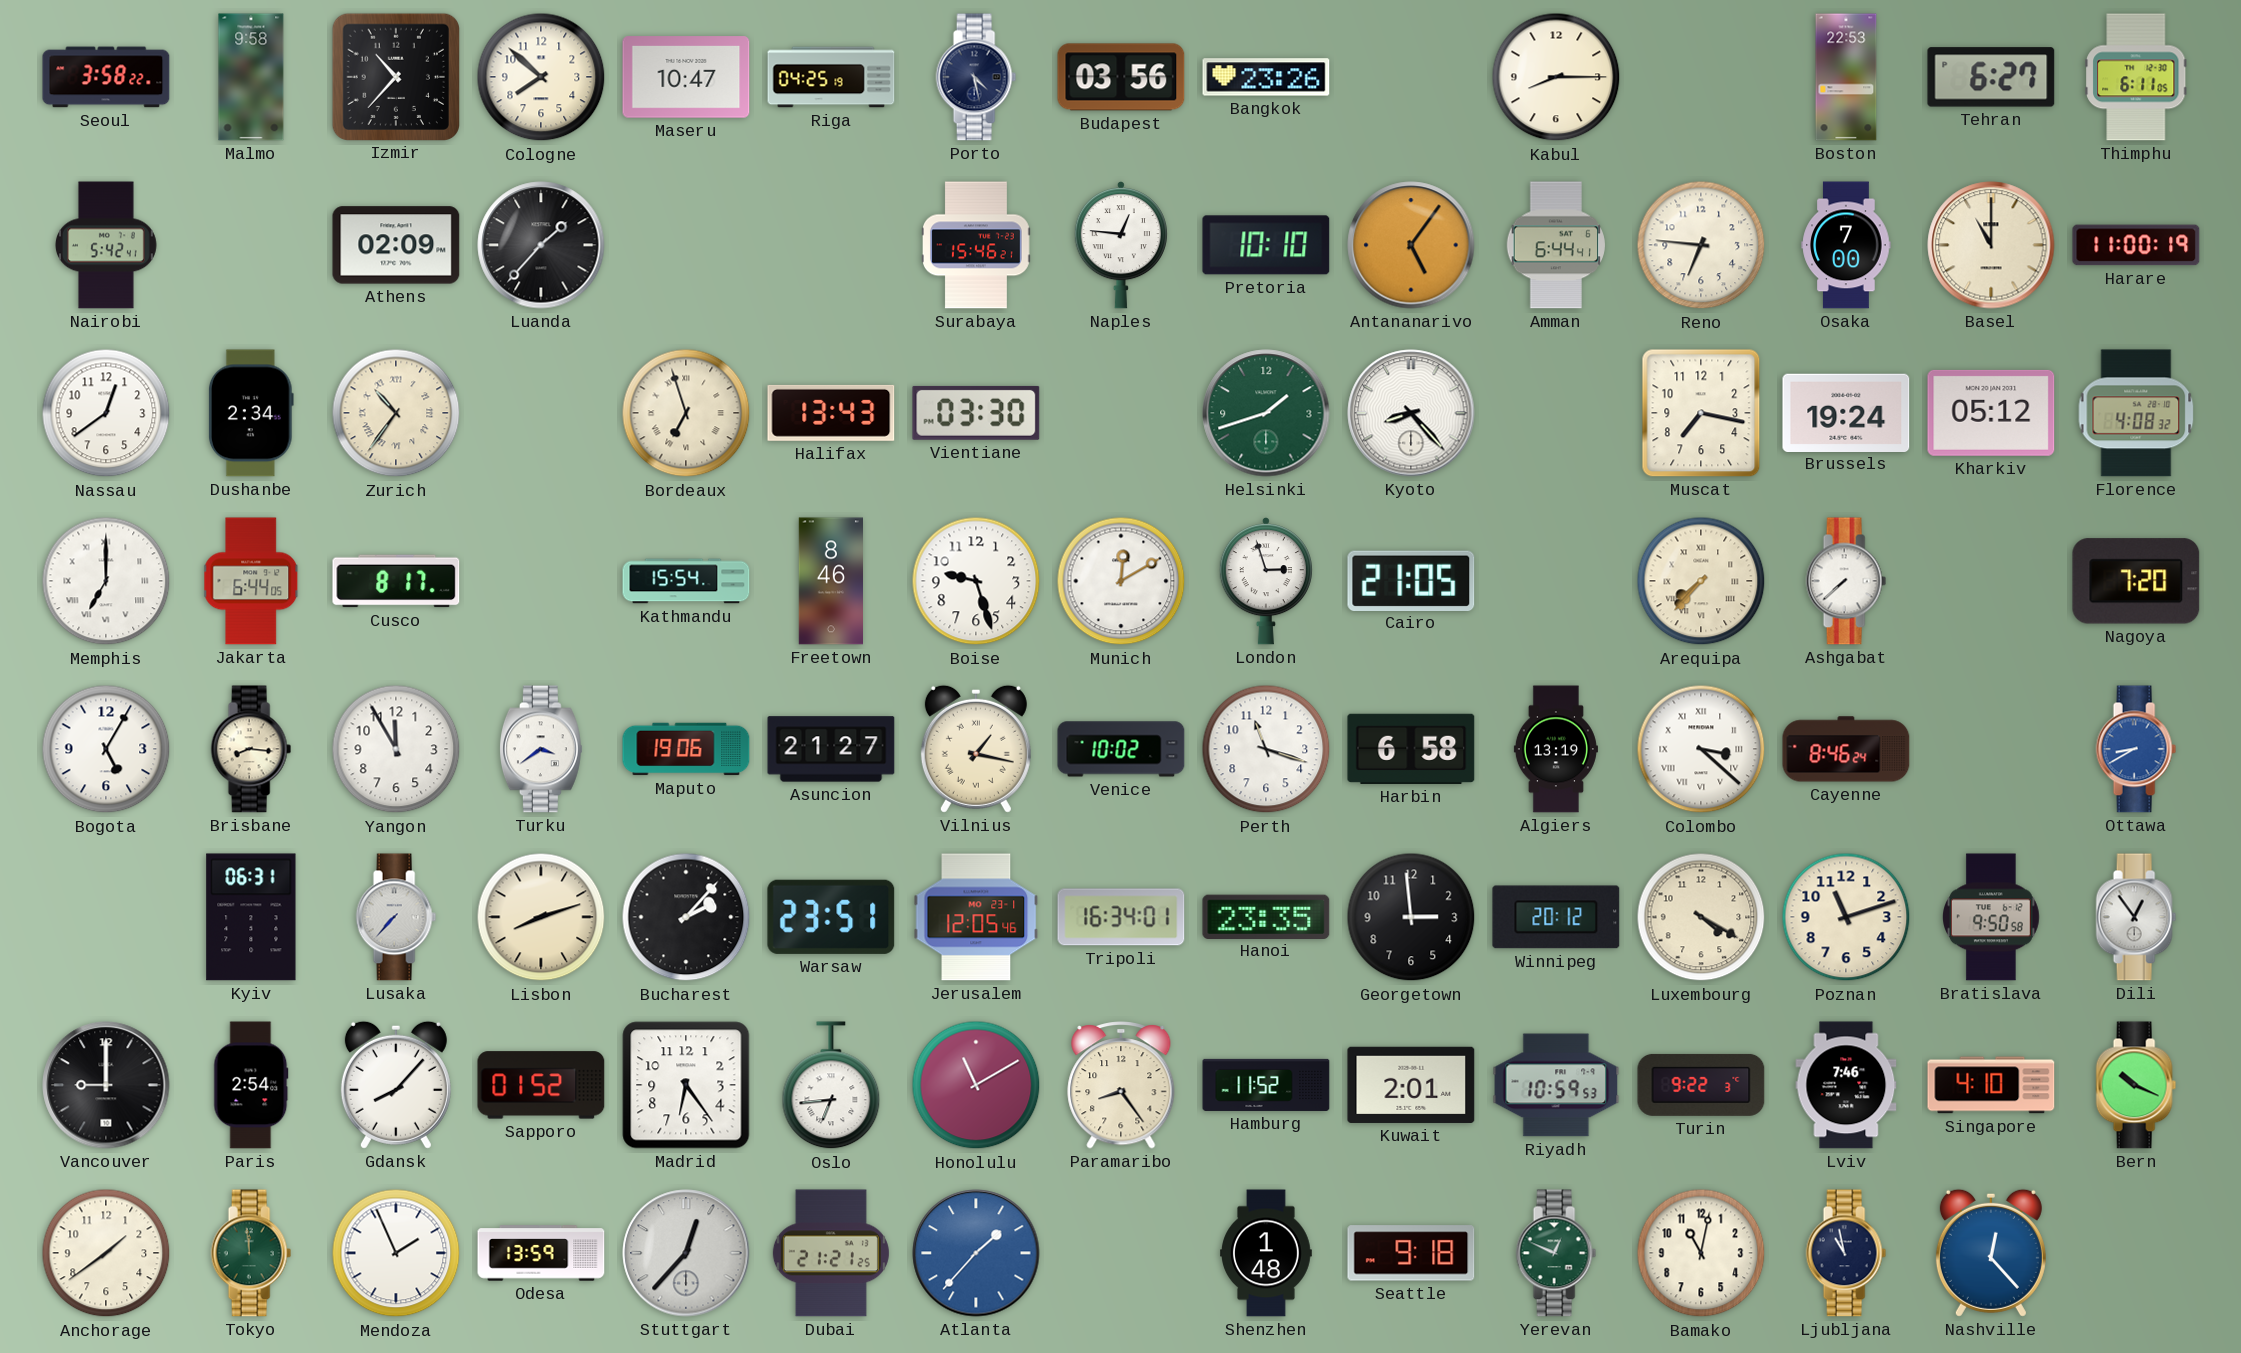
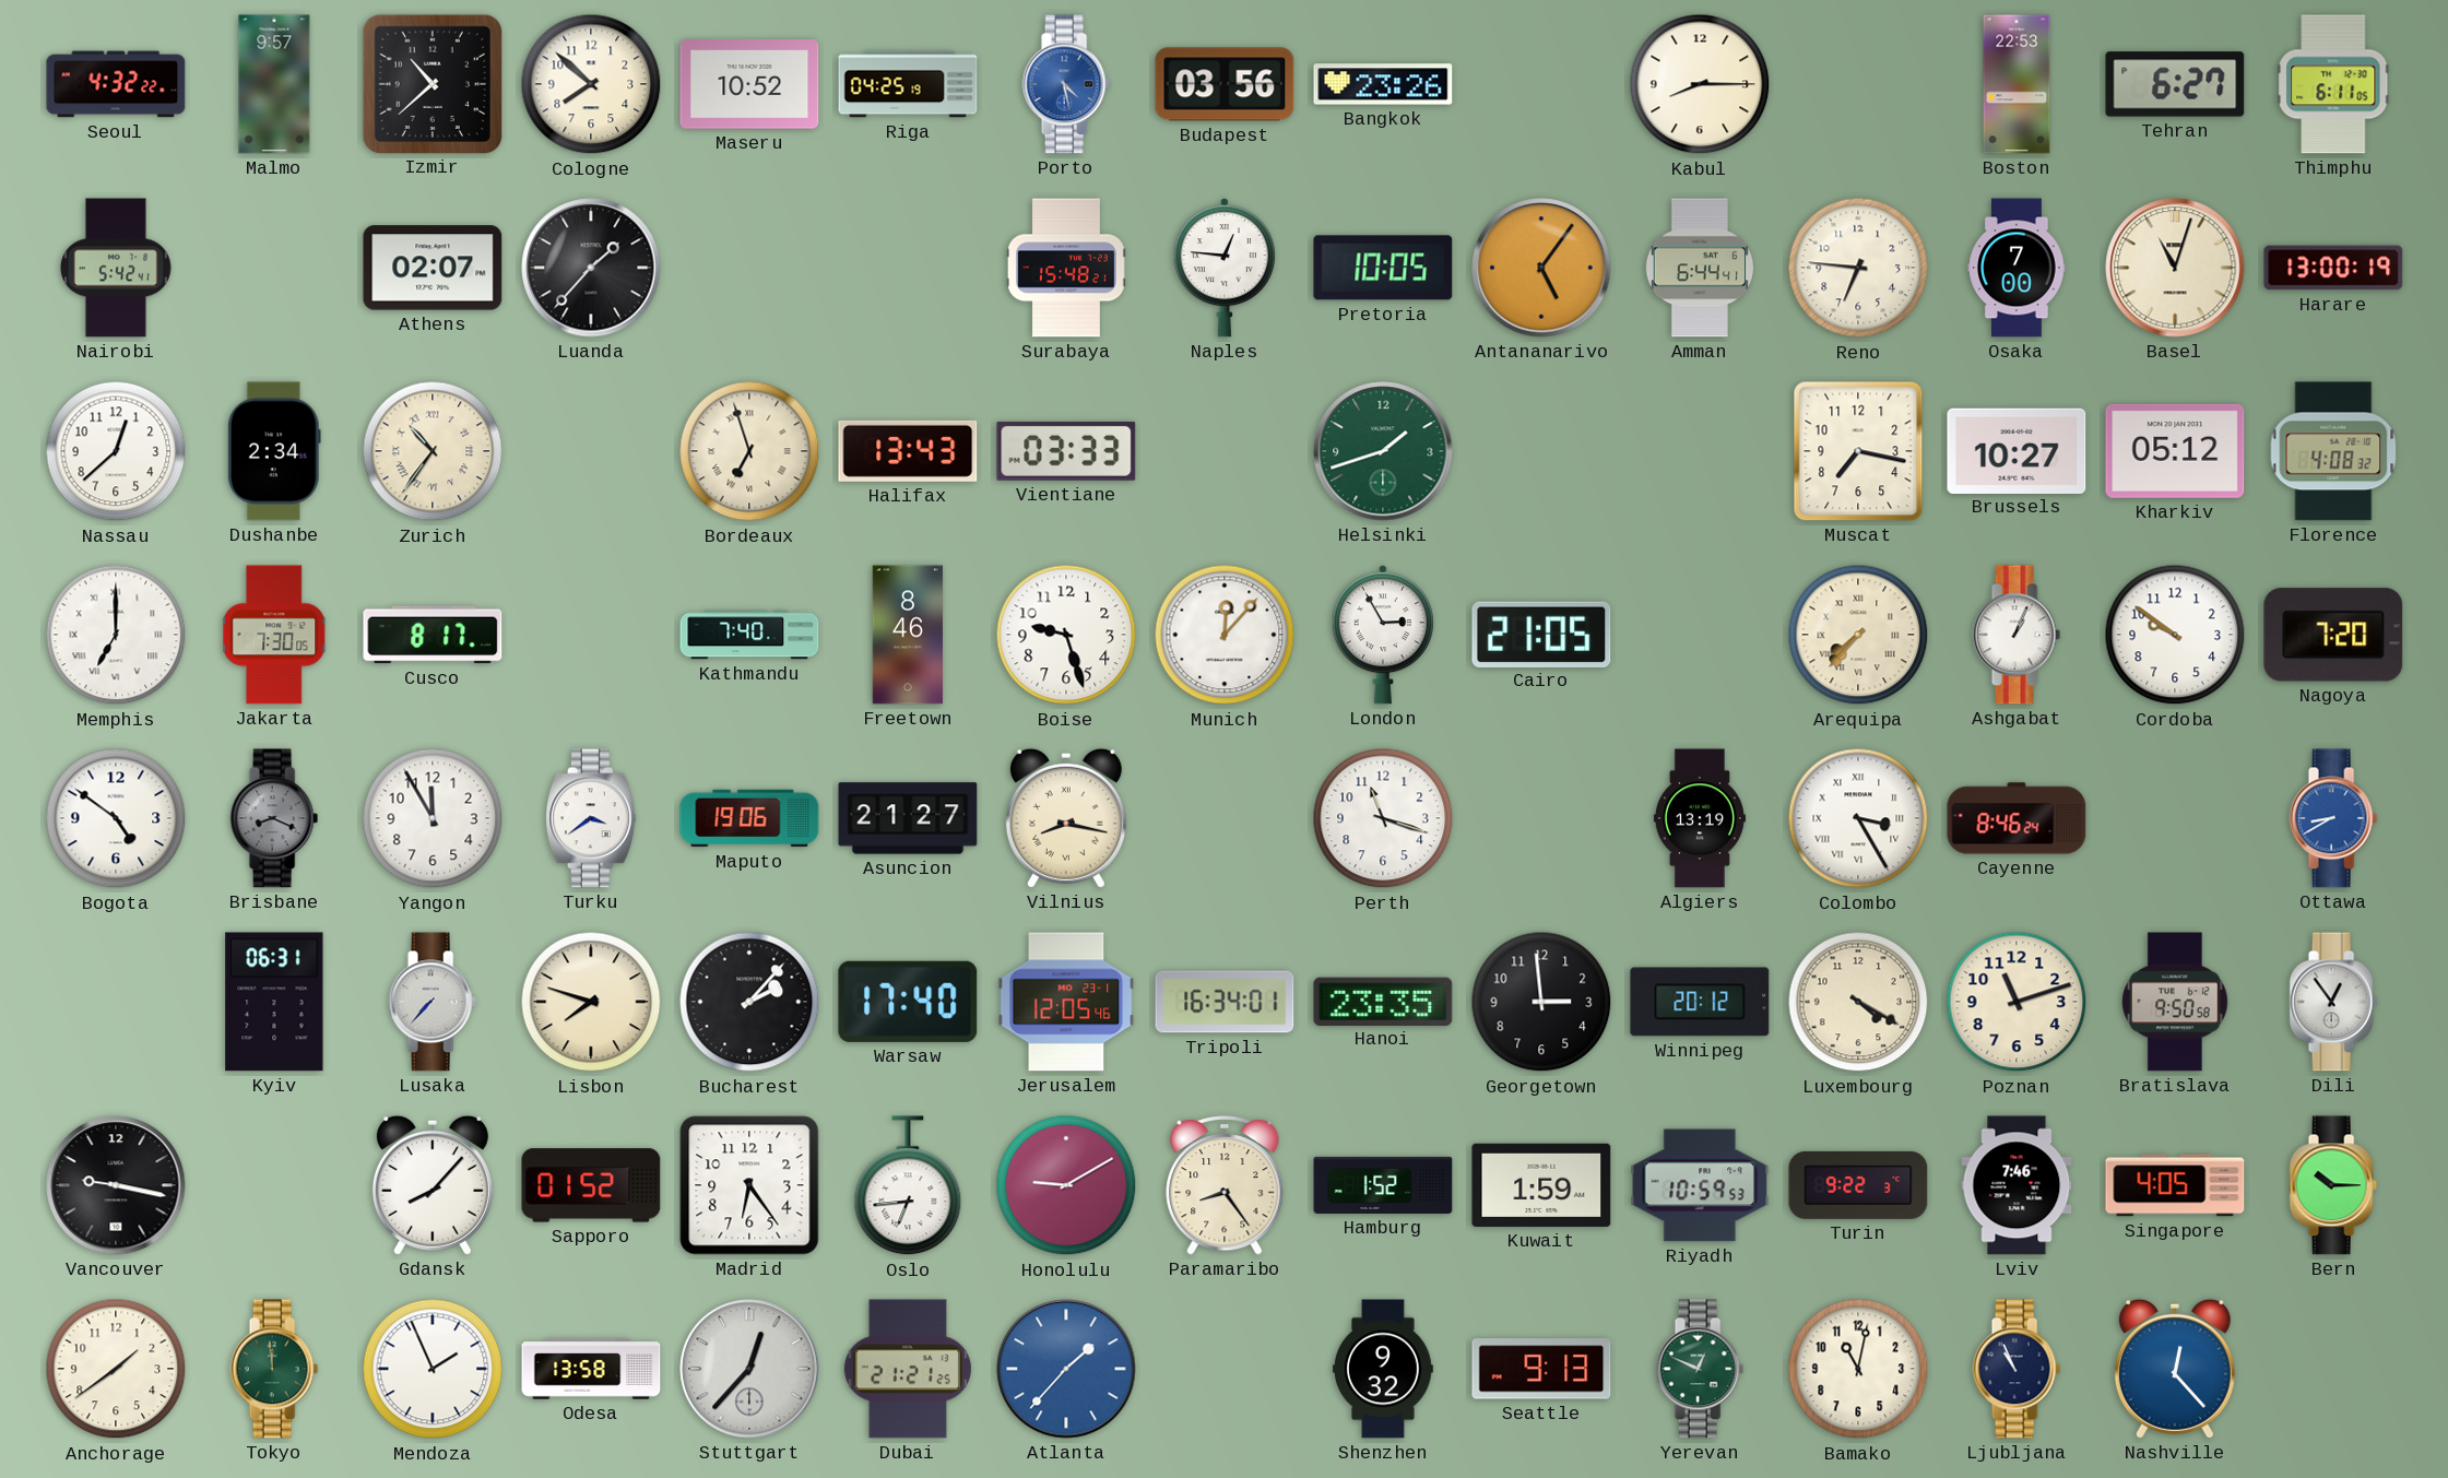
Seoul: 3:58 -> 4:32
Malmo: 9:58 -> 9:57
Izmir: 10:37 -> 10:38
Maseru: 10:47 -> 10:52
Porto dial: navy -> blue
Athens: 02:09 -> 02:07
Surabaya: 15:46 -> 15:48
Pretoria: 10:10 -> 10:05
Basel: 11:00 -> 11:03
Harare: 11:00 -> 13:00
Nassau: 12:39 -> 12:38
Vientiane: 03:30 -> 03:33
Kyoto: 8:23 -> none
Brussels: 19:24 -> 10:27
Jakarta: 6:44 -> 7:30
Kathmandu: 15:54 -> 7:40
Munich: 12:10 -> 12:07
London: 2:57 -> 2:55
Ashgabat: 7:38 -> 1:04
Cordoba: none -> 9:51
Bogota: 5:05 -> 4:51
Brisbane: 8:16 -> 8:19
Brisbane dial: cream -> grey
Vilnius: 1:17 -> 8:17
Venice: 10:02 -> none
Harbin: 6:58 -> none
Colombo: 3:22 -> 3:25
Lisbon: 8:12 -> 7:48
Warsaw: 23:51 -> 17:40
Vancouver: 9:00 -> 9:17
Paris: 2:54 -> none
Honolulu: 11:10 -> 9:10
Hamburg: 11:52 -> 1:52
Kuwait: 2:01 -> 1:59
Singapore: 4:10 -> 4:05
Bern: 10:19 -> 10:15
Odesa: 13:59 -> 13:58
Shenzhen: 1:48 -> 9:32
Seattle: 9:18 -> 9:13
Ljubljana: 10:58 -> 10:56
